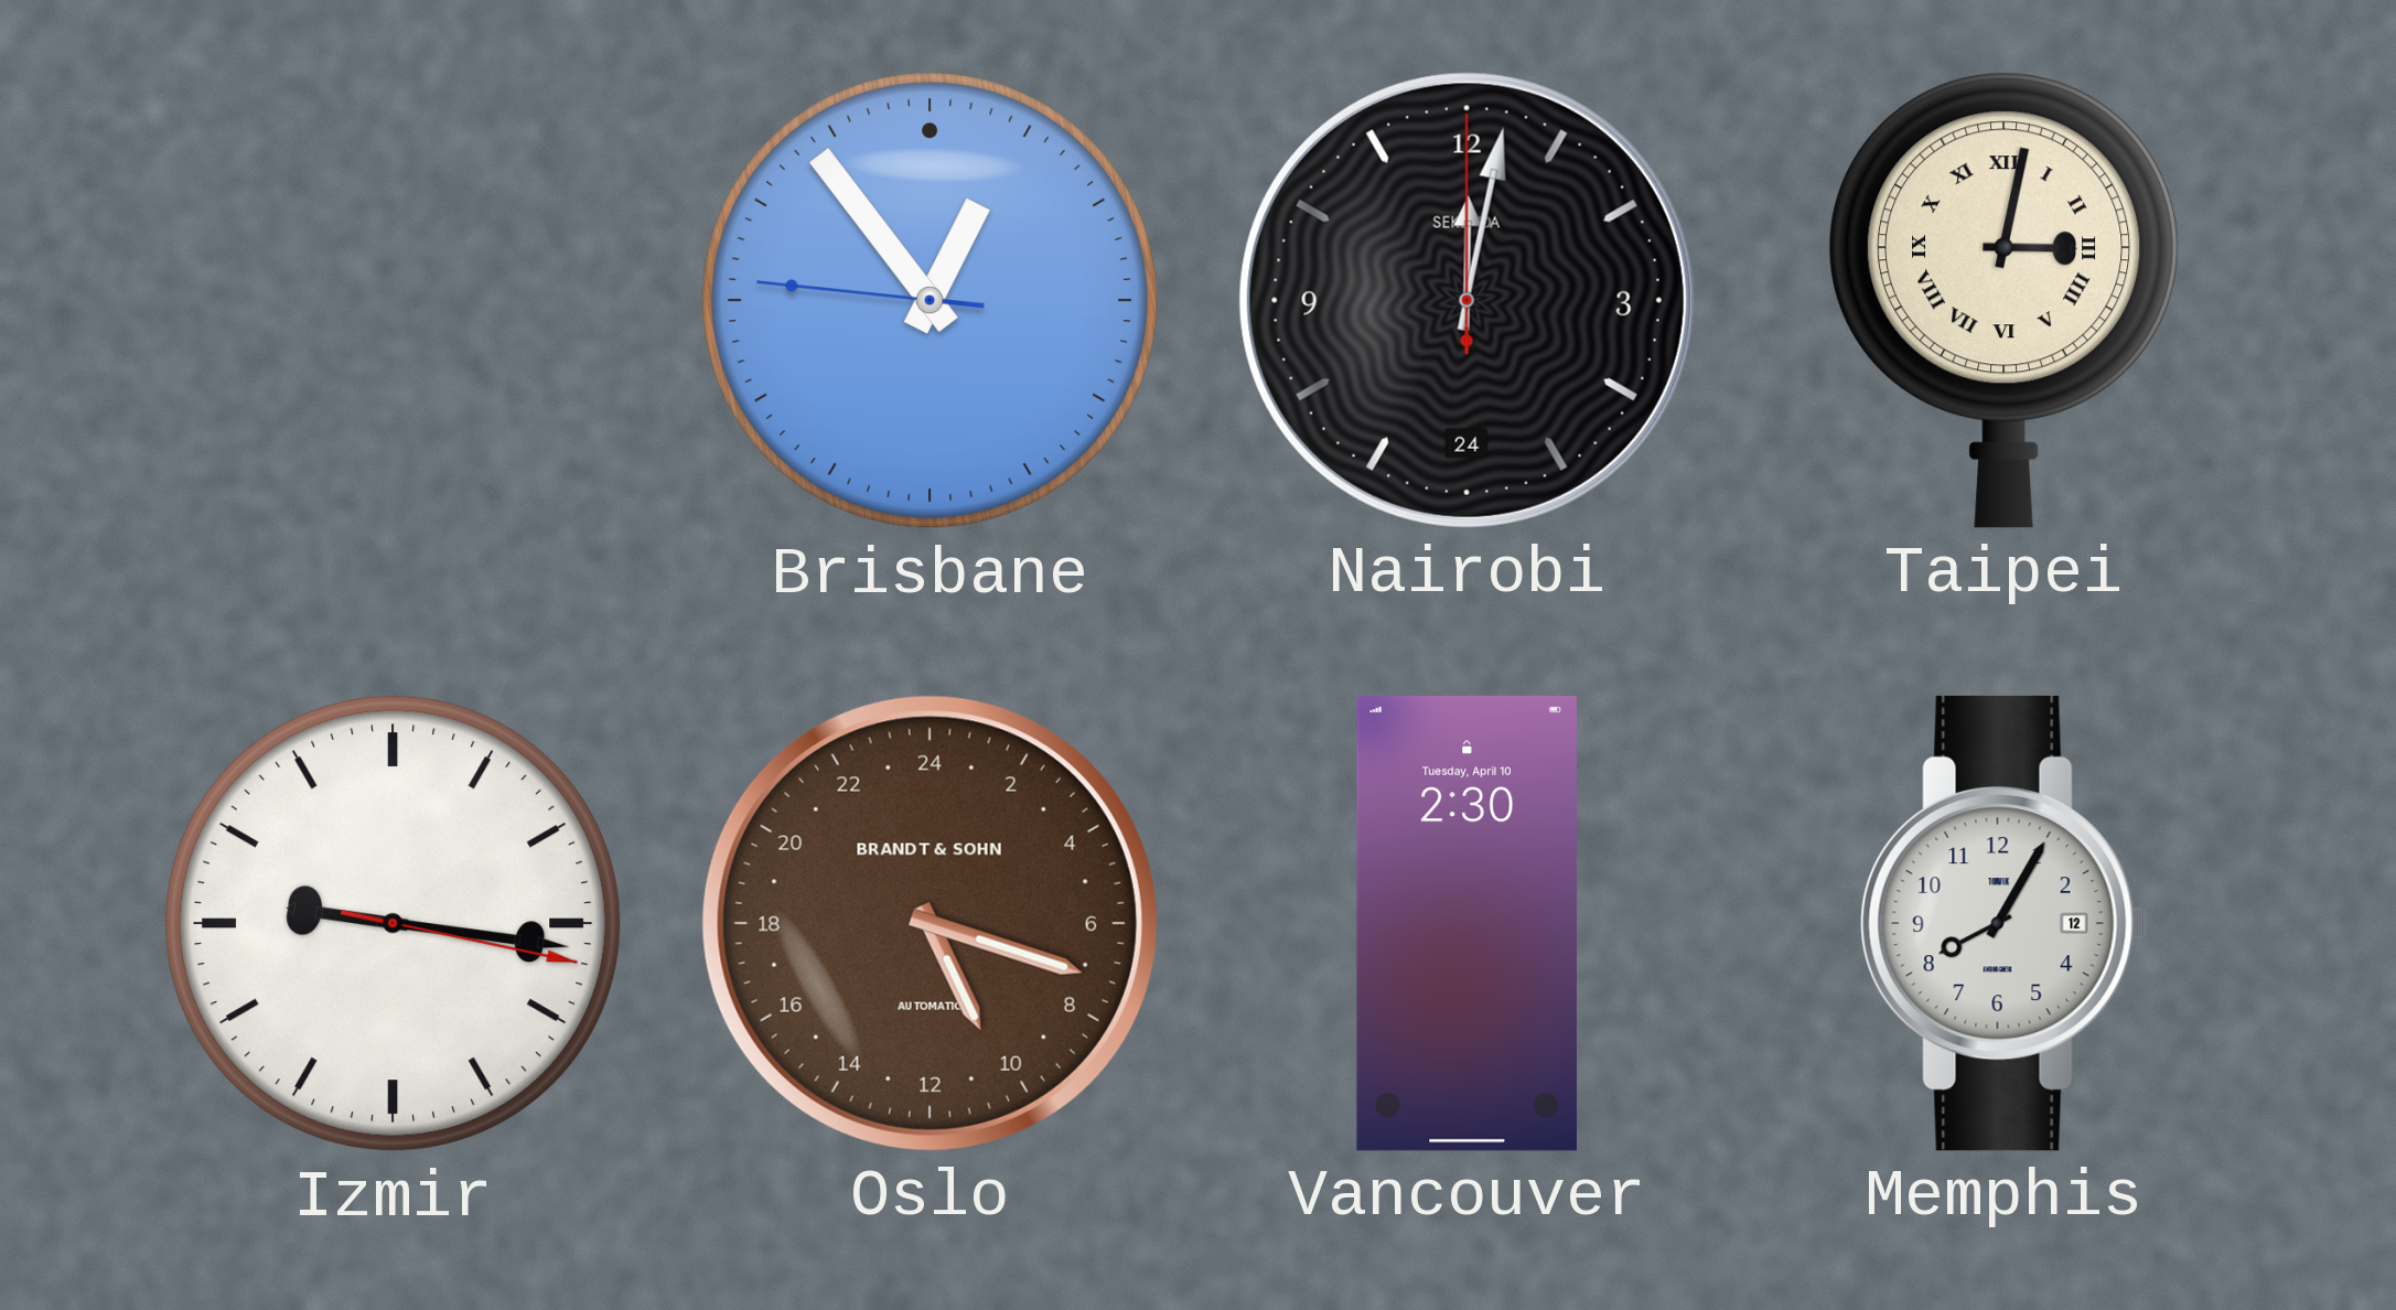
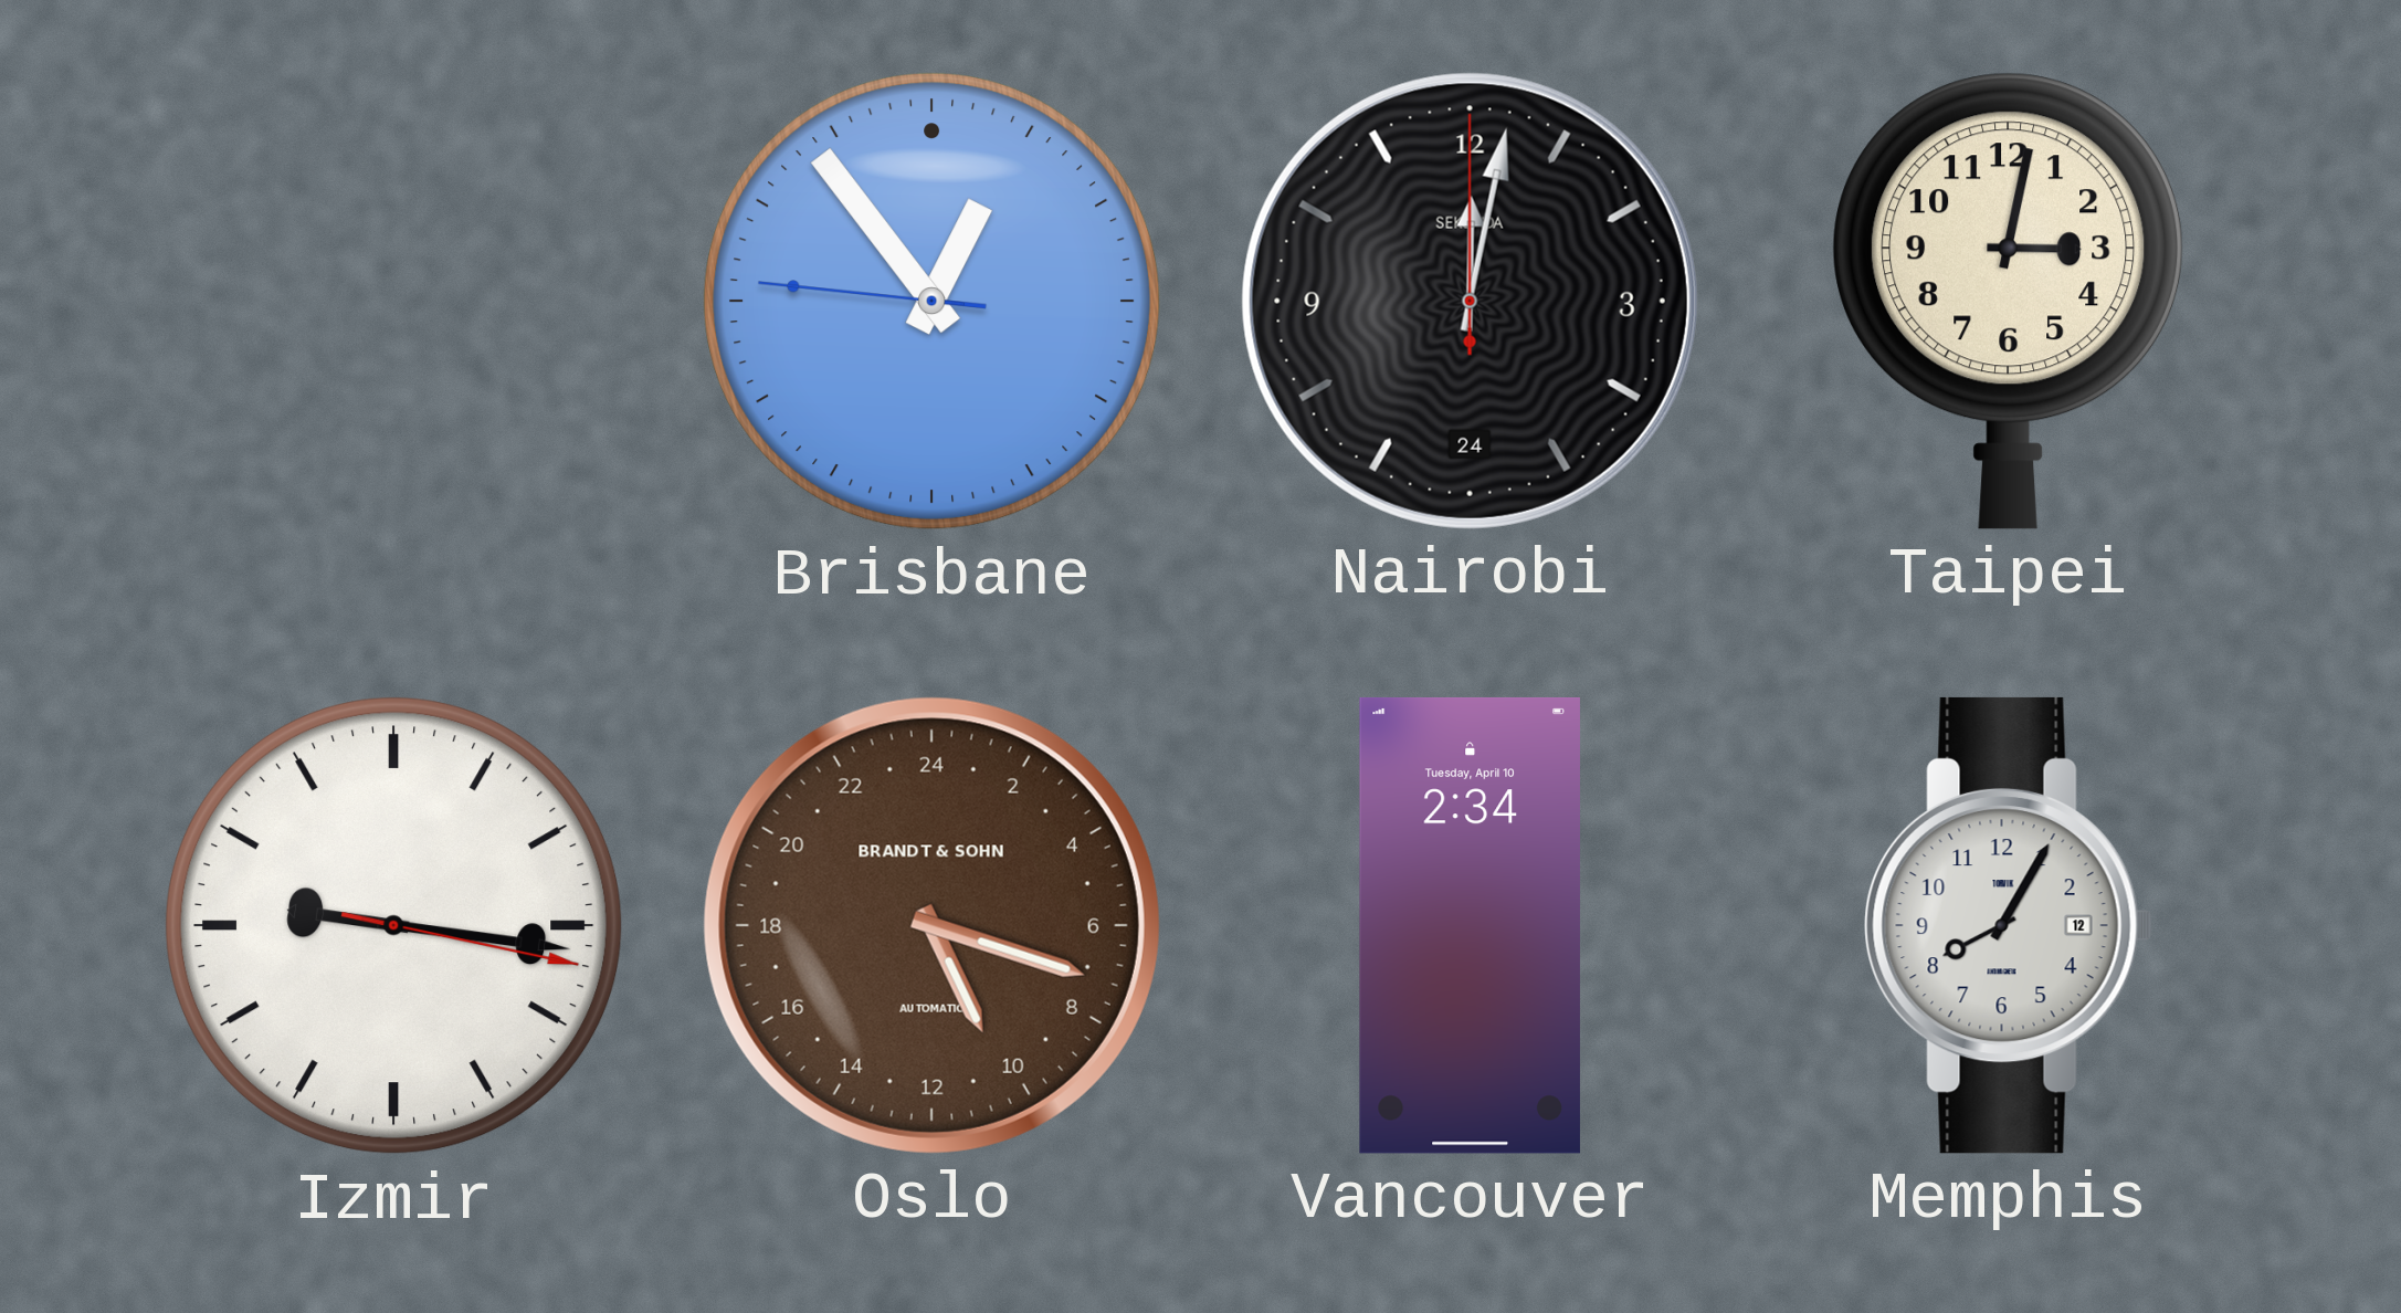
Taipei numerals: Roman -> Arabic
Vancouver: 2:30 -> 2:34
